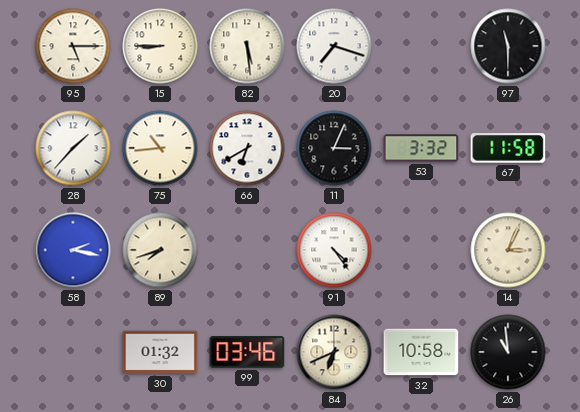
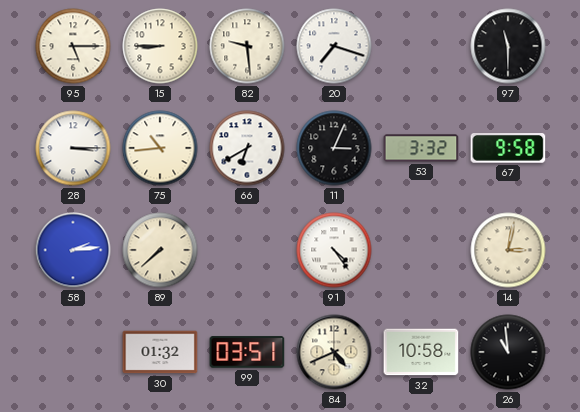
82: 5:29 -> 9:29
28: 1:37 -> 3:15
67: 11:58 -> 9:58
58: 2:17 -> 2:14
89: 7:42 -> 7:38
14: 3:04 -> 3:02
99: 03:46 -> 03:51
84: 6:41 -> 4:41
